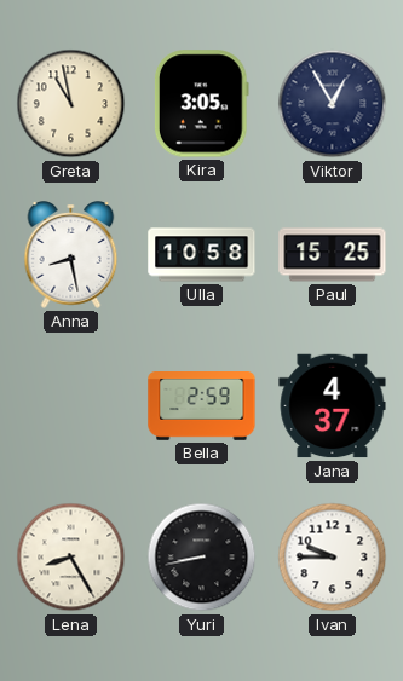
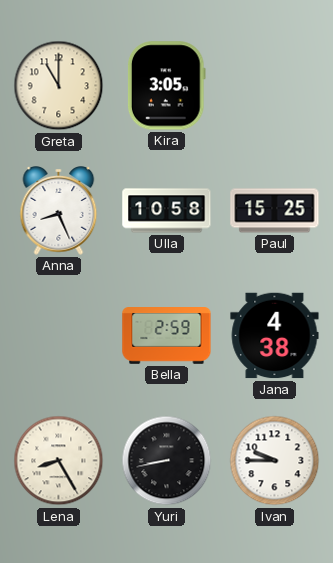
Greta: 10:58 -> 11:00
Viktor: 12:55 -> none
Anna: 8:28 -> 8:26
Jana: 4:37 -> 4:38
